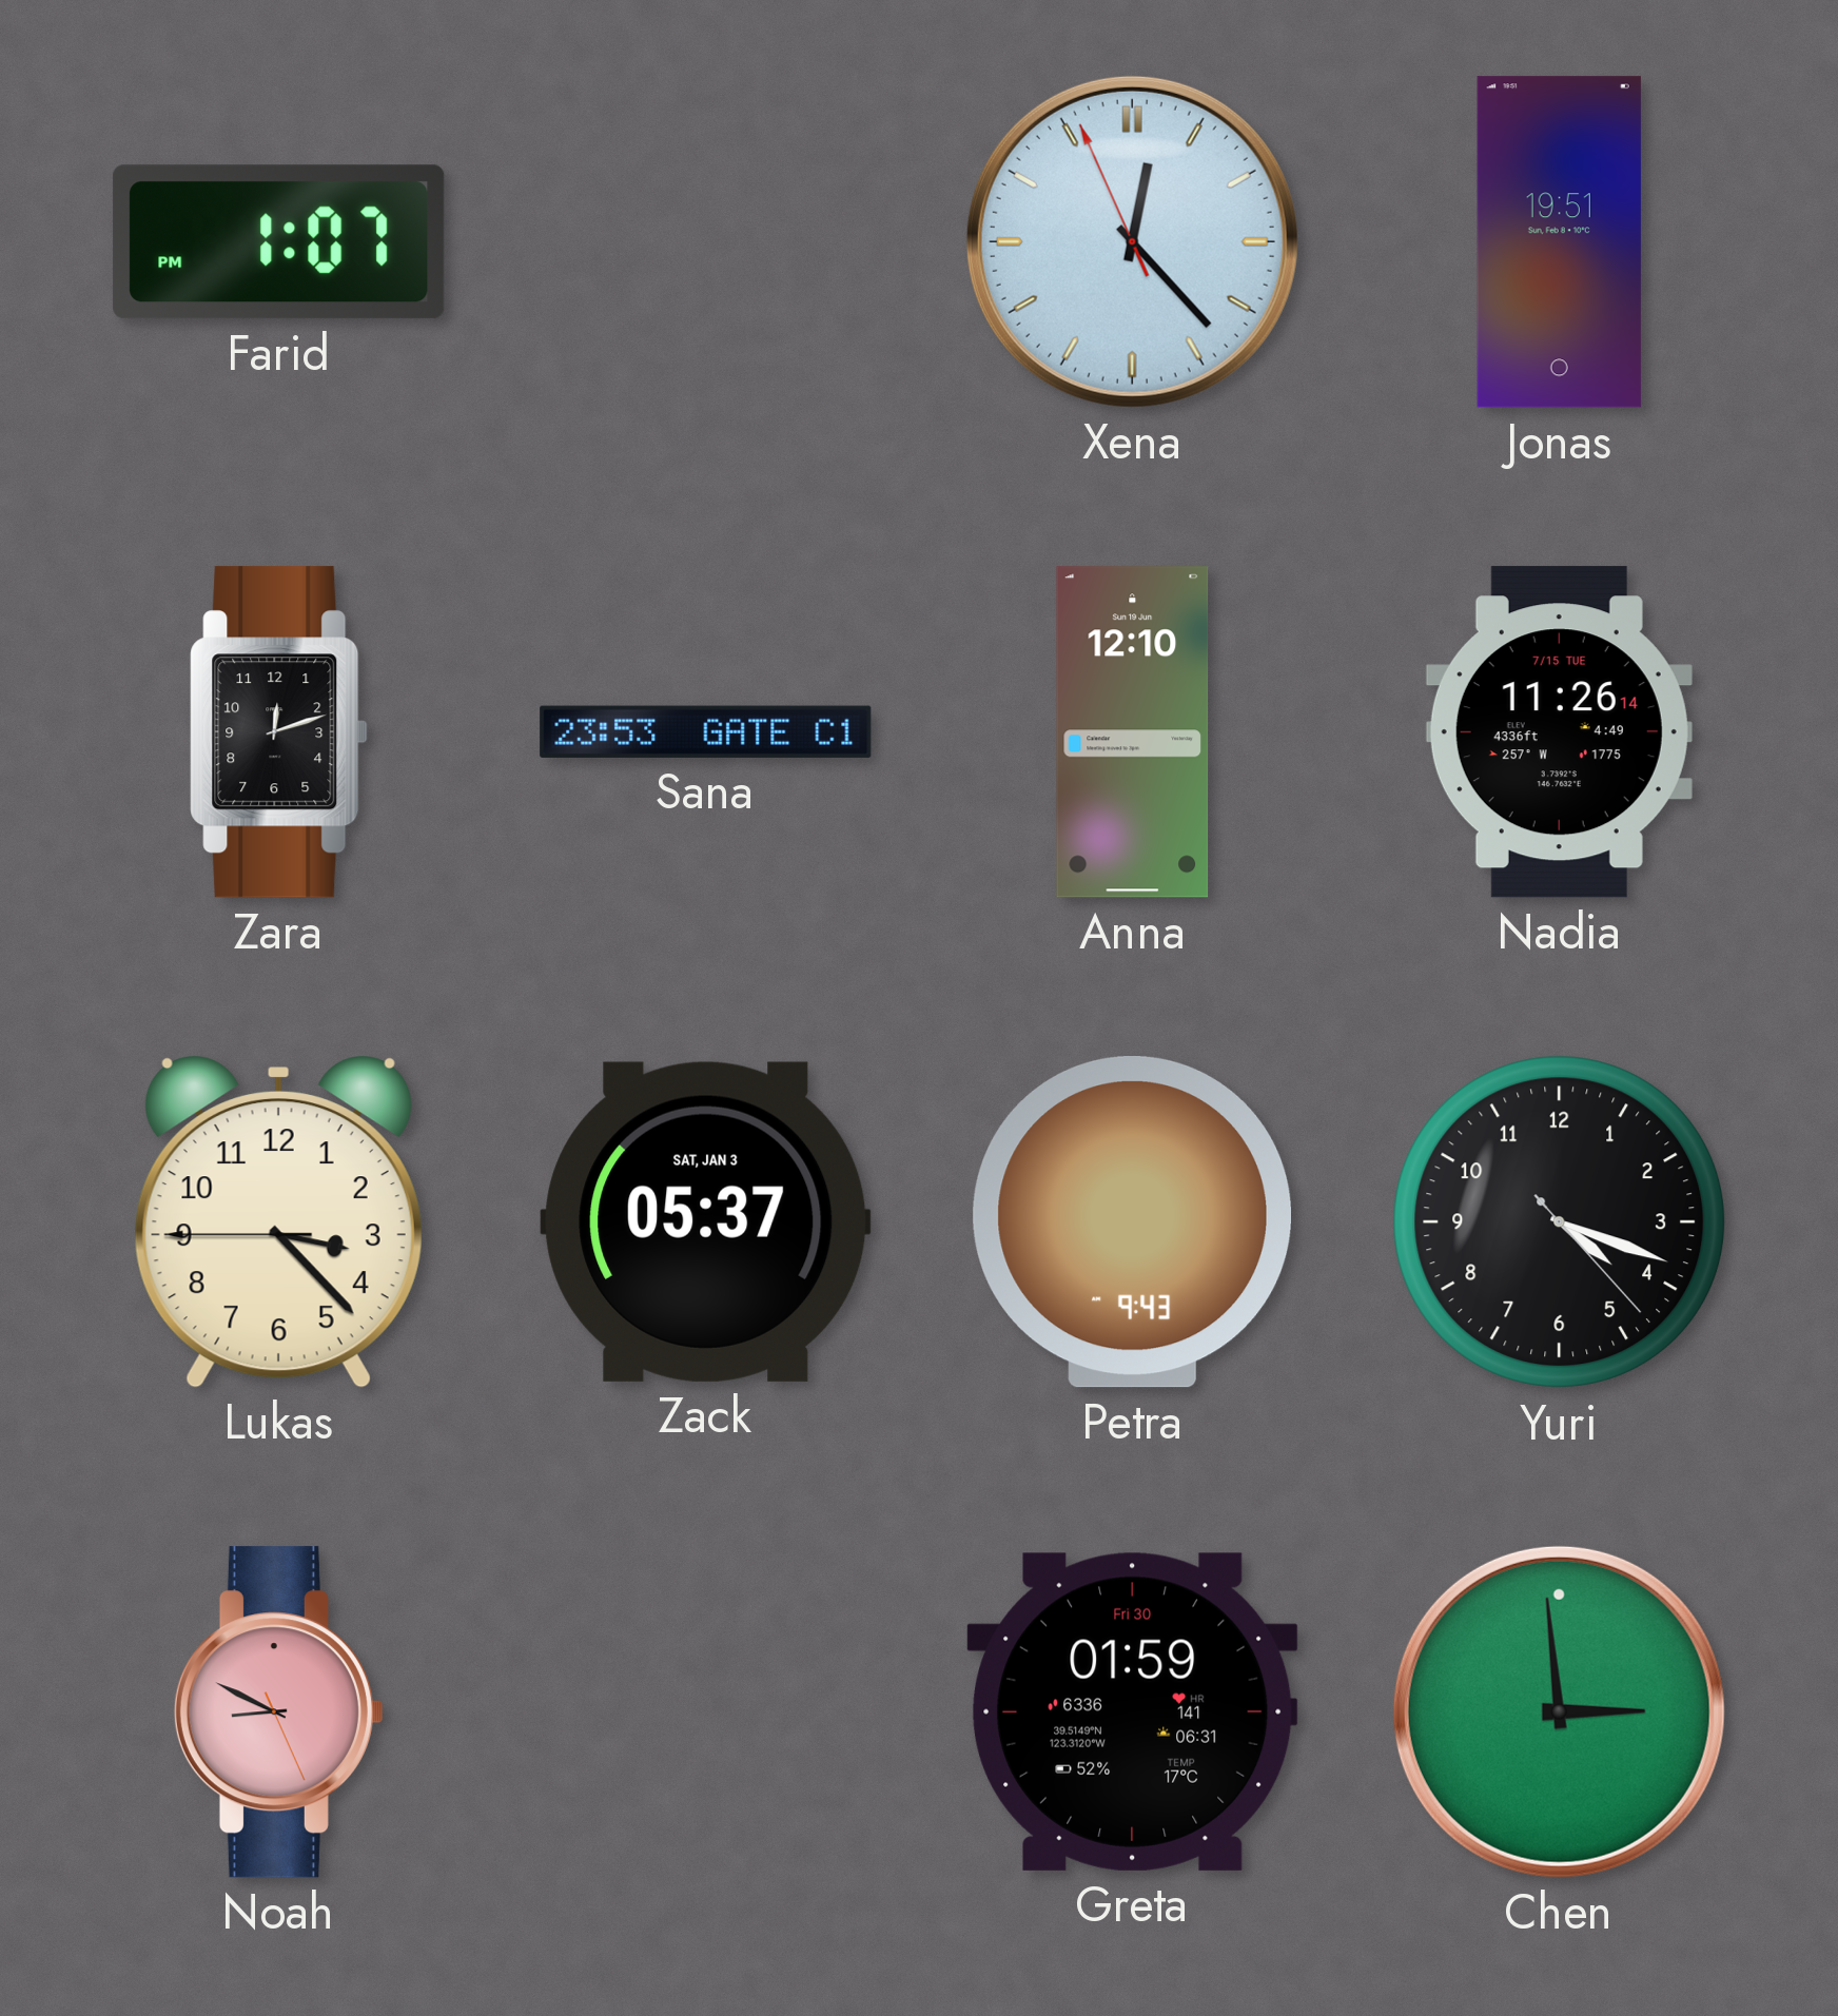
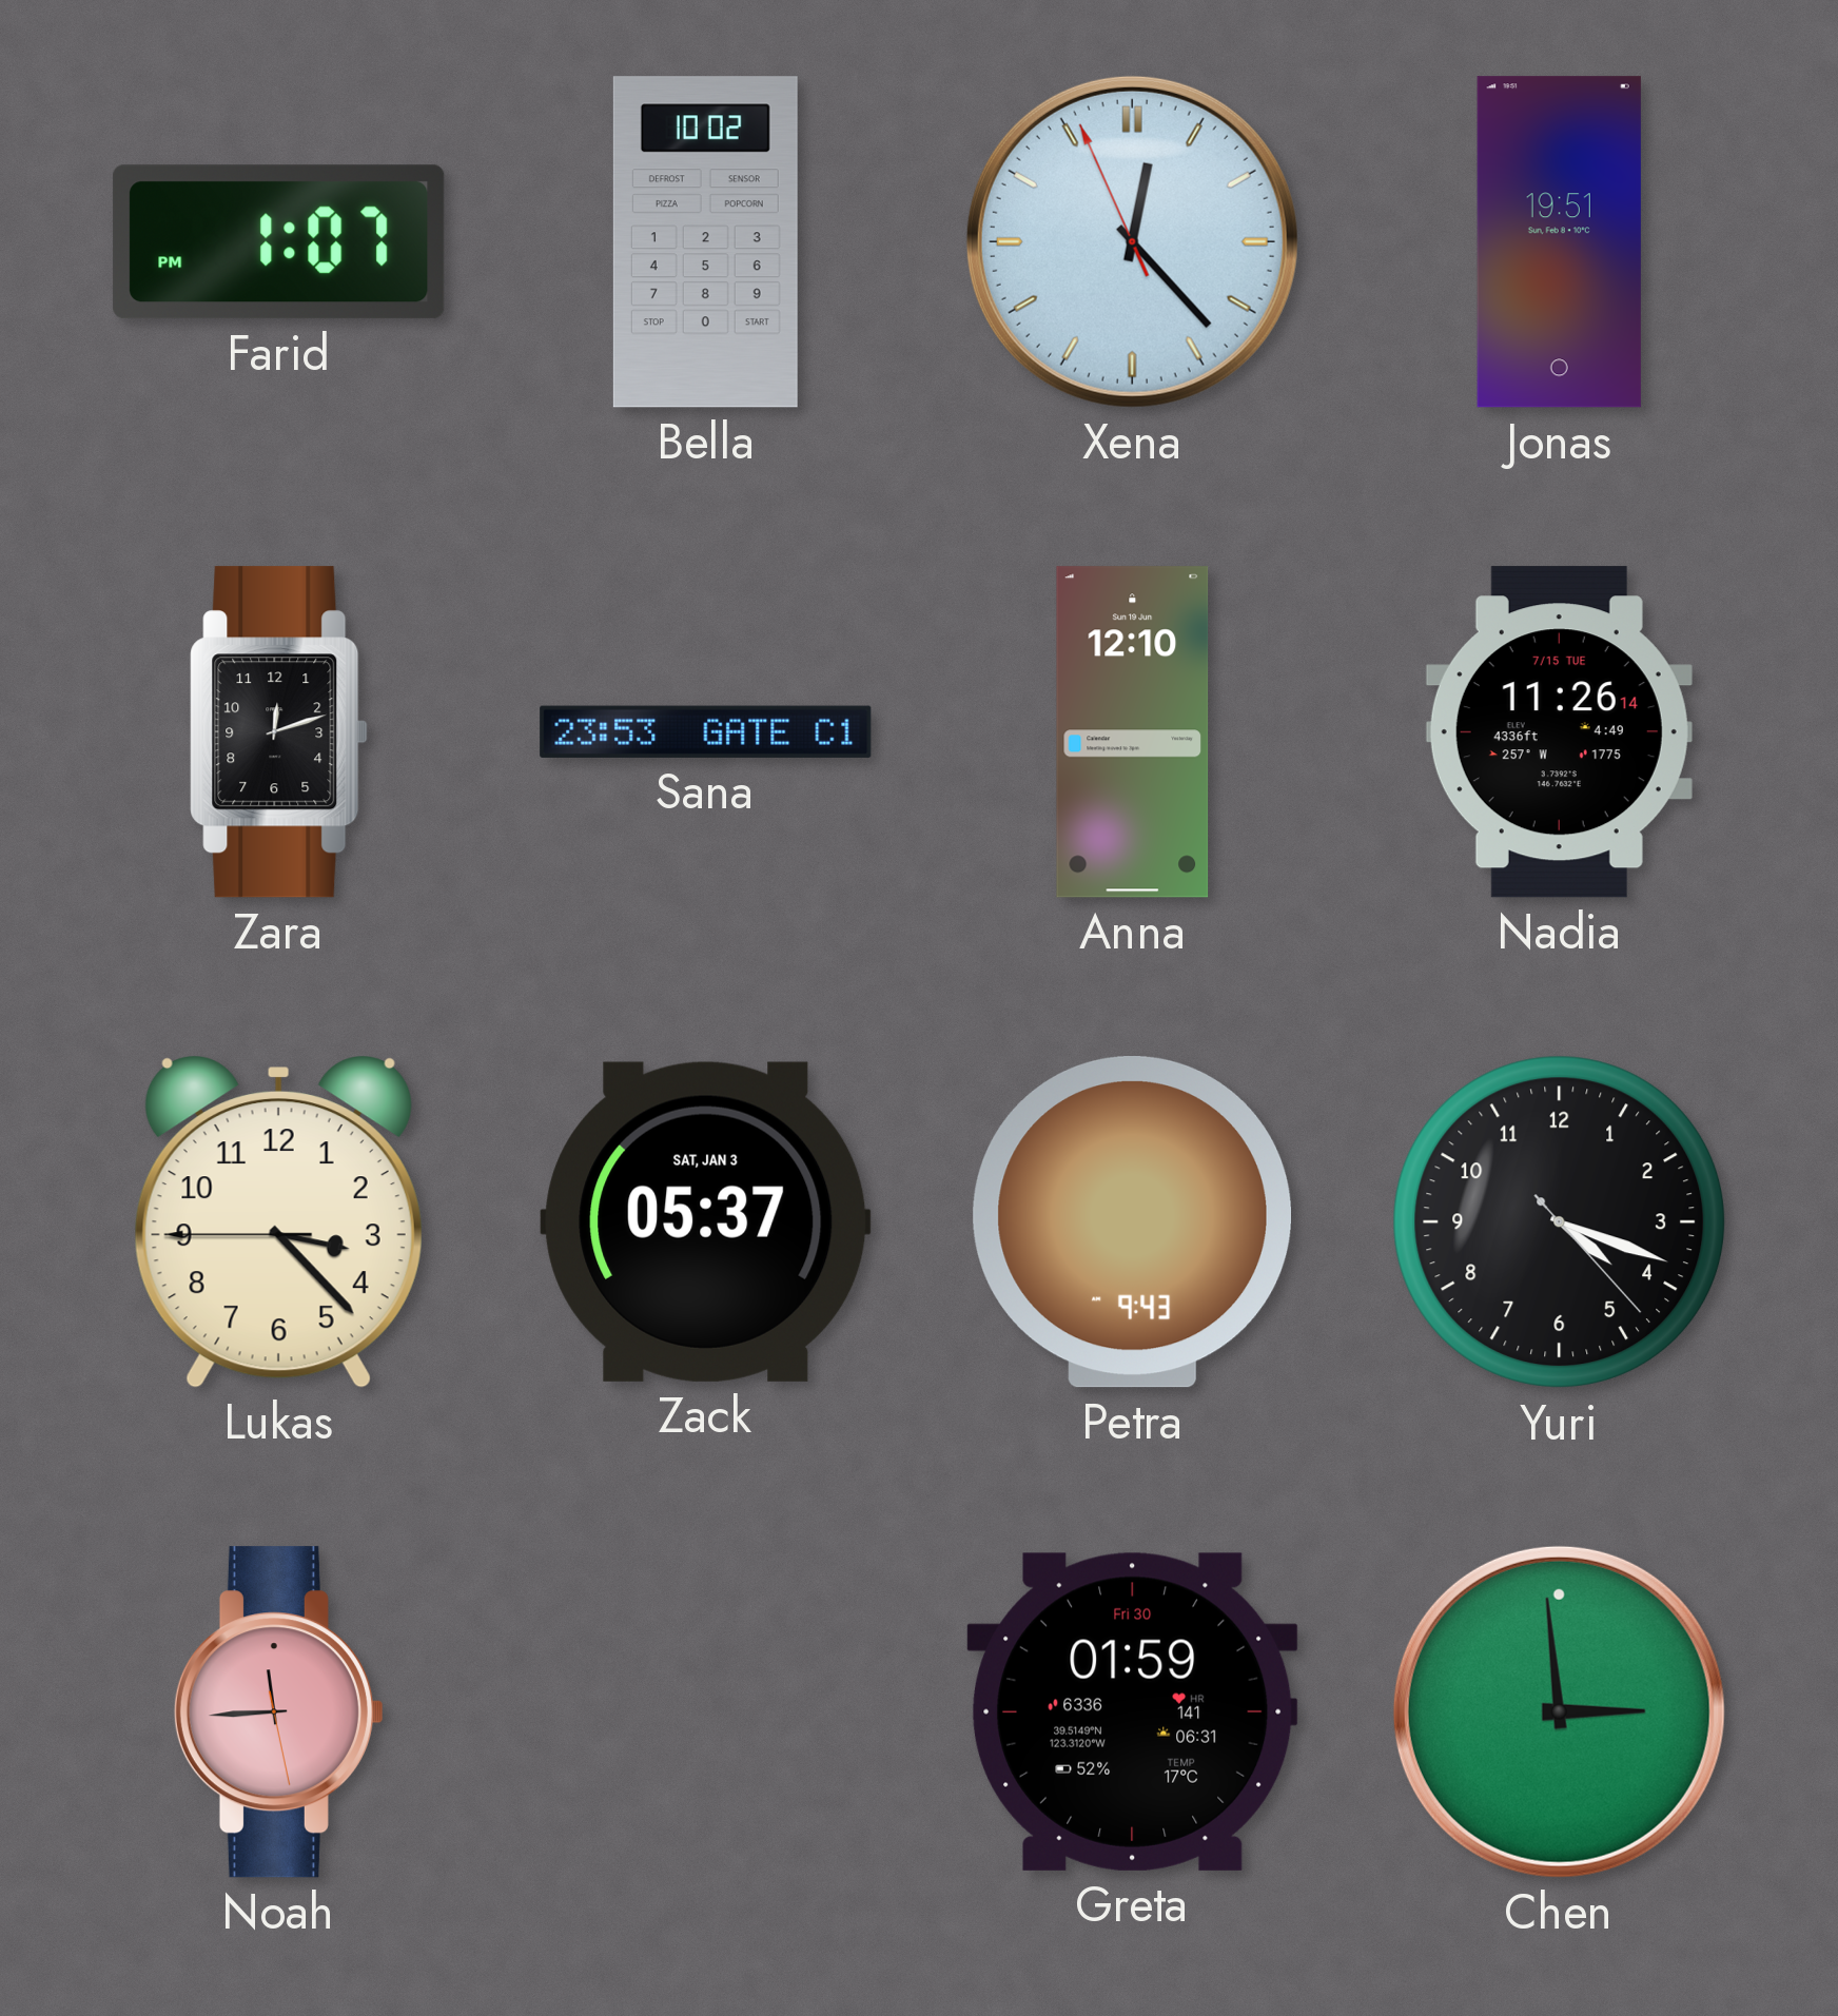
Bella: none -> 10:02
Noah: 8:49 -> 11:44
